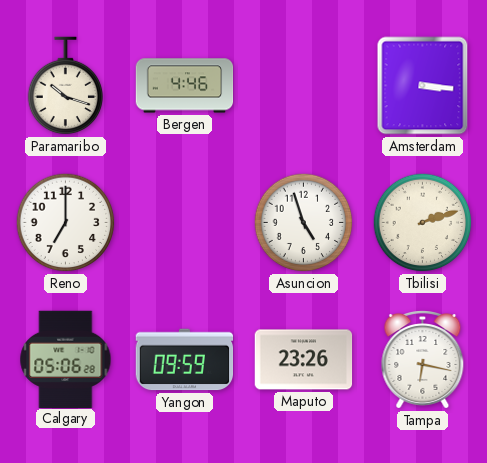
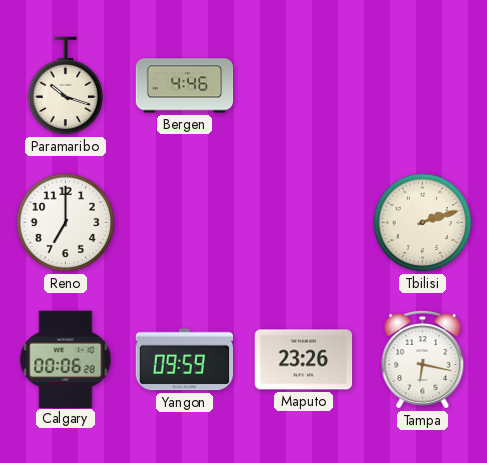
Amsterdam: 3:16 -> none
Asuncion: 4:57 -> none
Calgary: 05:06 -> 00:06
